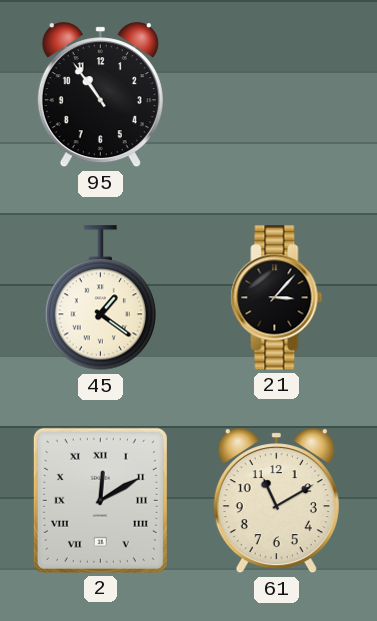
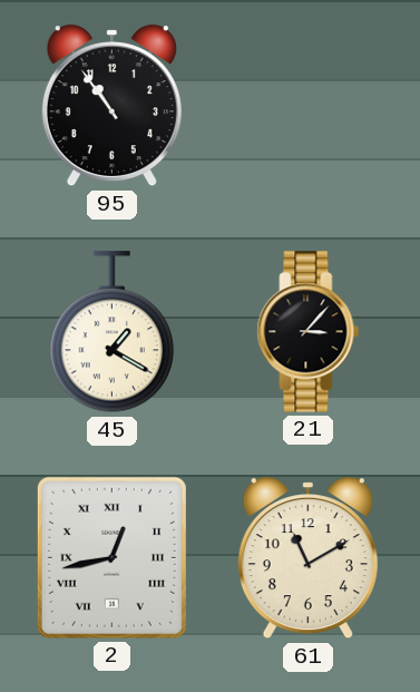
45: 1:21 -> 1:20
2: 12:10 -> 12:43
